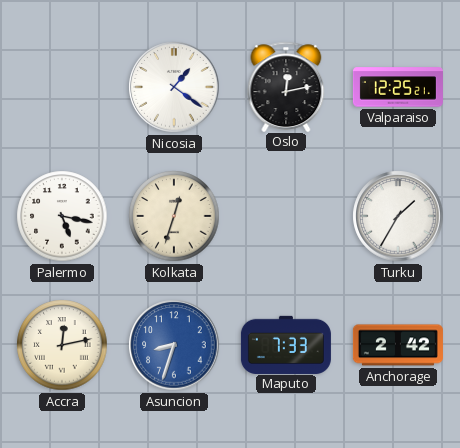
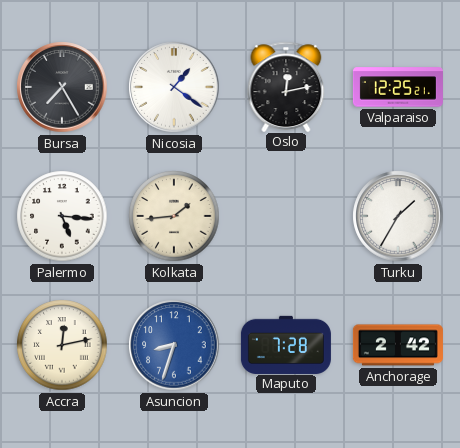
Bursa: none -> 7:25
Palermo: 5:17 -> 5:16
Kolkata: 12:33 -> 1:44
Maputo: 7:33 -> 7:28
